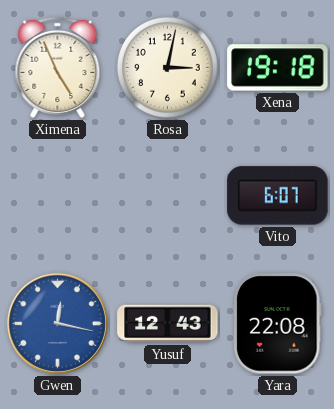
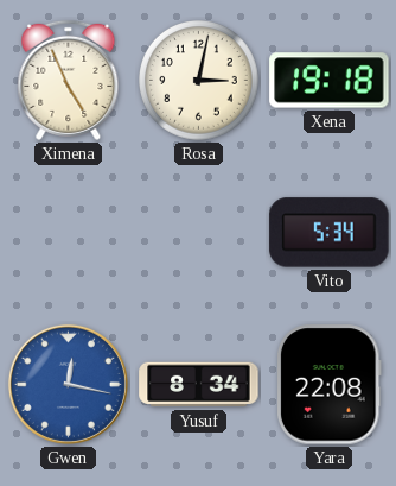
Vito: 6:07 -> 5:34
Yusuf: 12:43 -> 8:34
